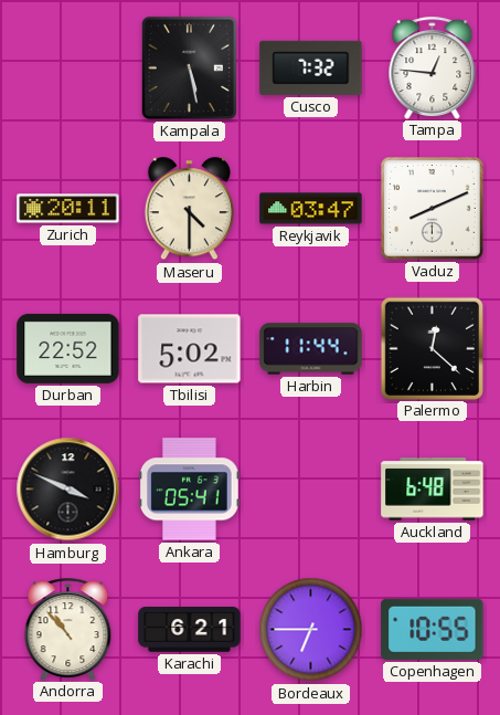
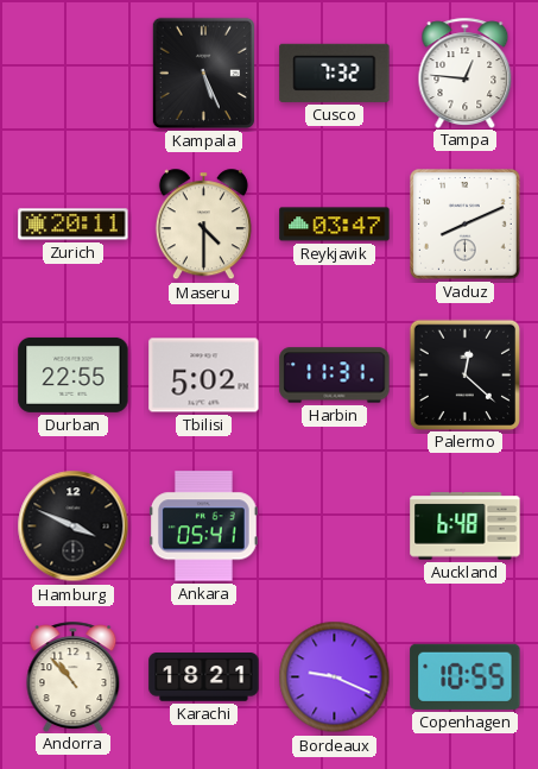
Kampala: 5:28 -> 5:26
Durban: 22:52 -> 22:55
Harbin: 11:44 -> 11:31
Karachi: 6:21 -> 18:21
Bordeaux: 6:45 -> 9:19
